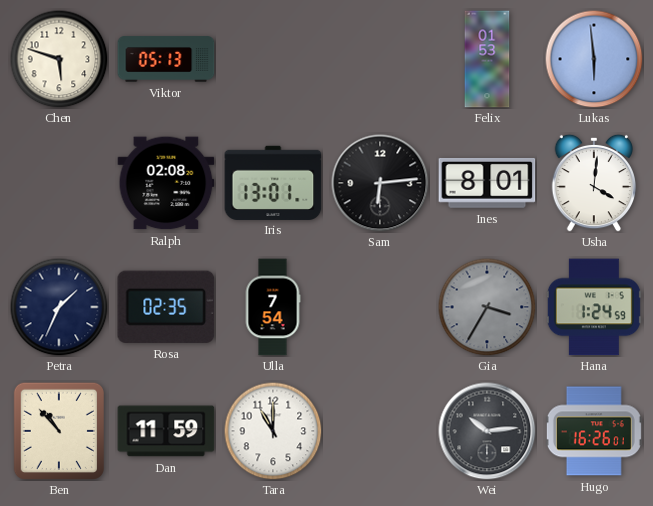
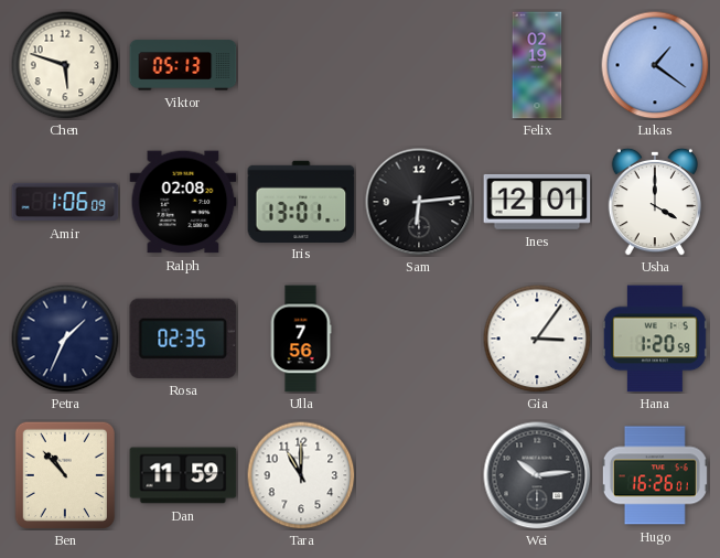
Felix: 01:53 -> 02:19
Lukas: 5:59 -> 1:21
Amir: none -> 1:06
Ines: 8:01 -> 12:01
Usha: 4:01 -> 4:00
Ulla: 7:54 -> 7:56
Gia: 3:35 -> 3:06
Gia dial: grey -> white
Hana: 1:24 -> 1:20
